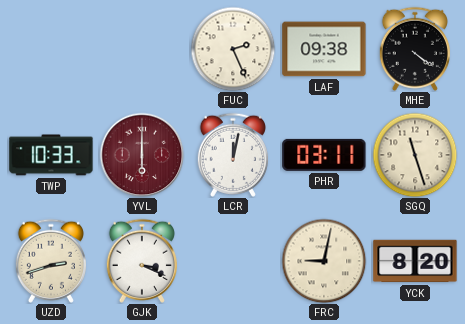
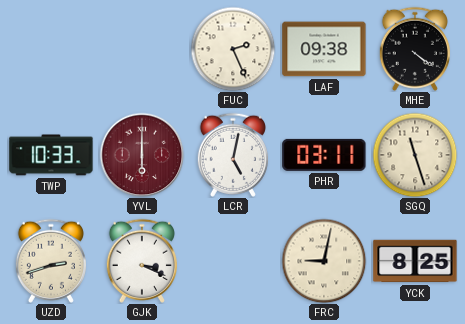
LCR: 12:02 -> 5:02
YCK: 8:20 -> 8:25
